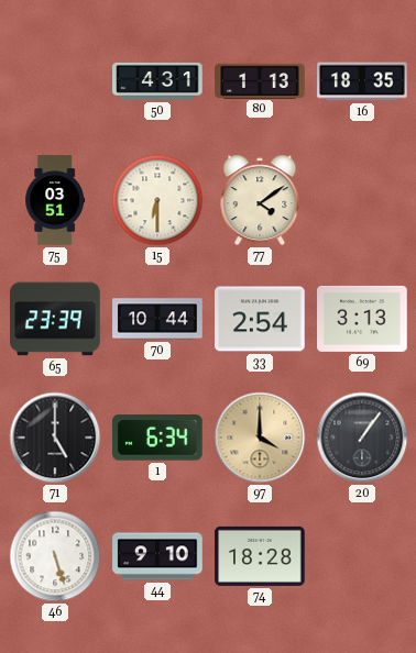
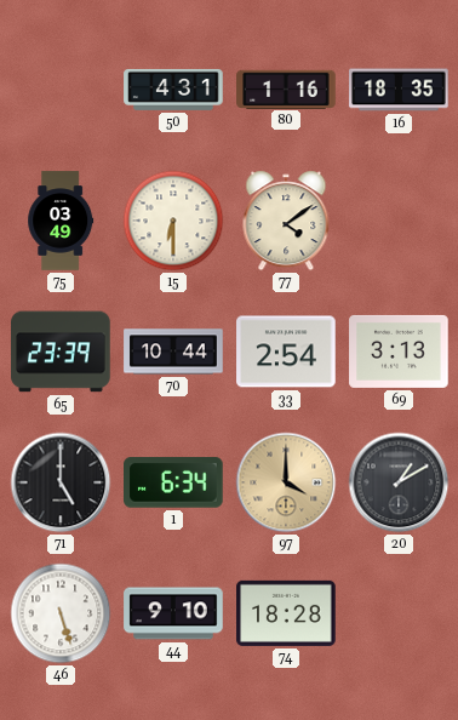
80: 1:13 -> 1:16
75: 03:51 -> 03:49
20: 1:06 -> 1:10
